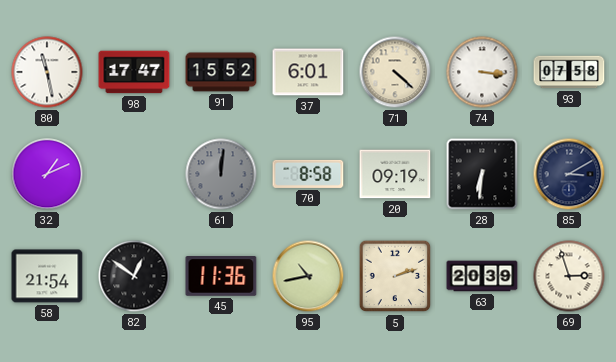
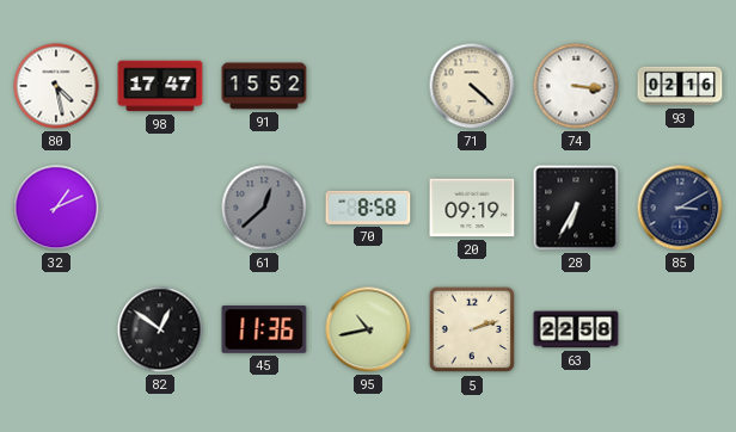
80: 11:28 -> 4:28
37: 6:01 -> none
93: 07:58 -> 02:16
61: 12:01 -> 12:38
28: 6:31 -> 6:35
58: 21:54 -> none
63: 20:39 -> 22:58
69: 2:57 -> none
